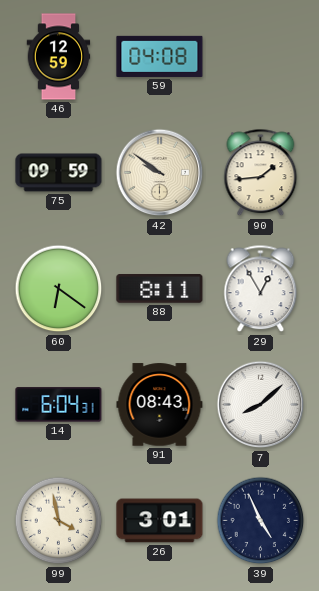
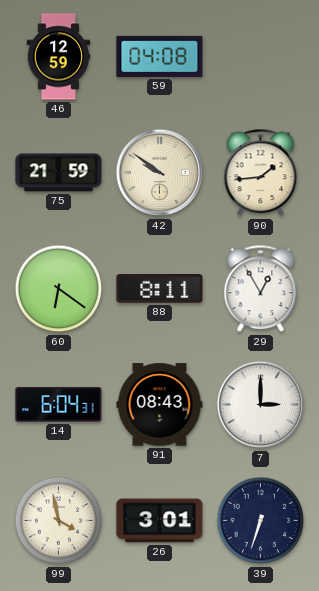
75: 09:59 -> 21:59
7: 8:08 -> 3:00
39: 4:56 -> 6:33
